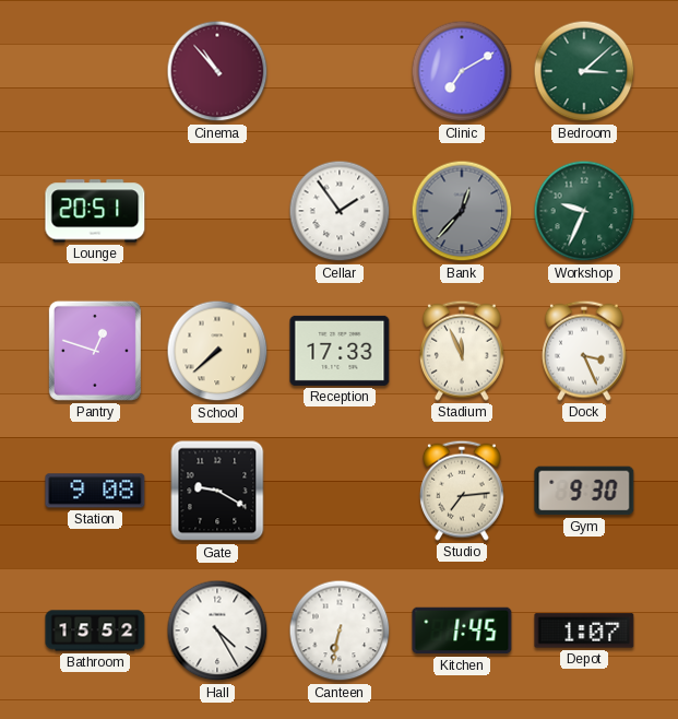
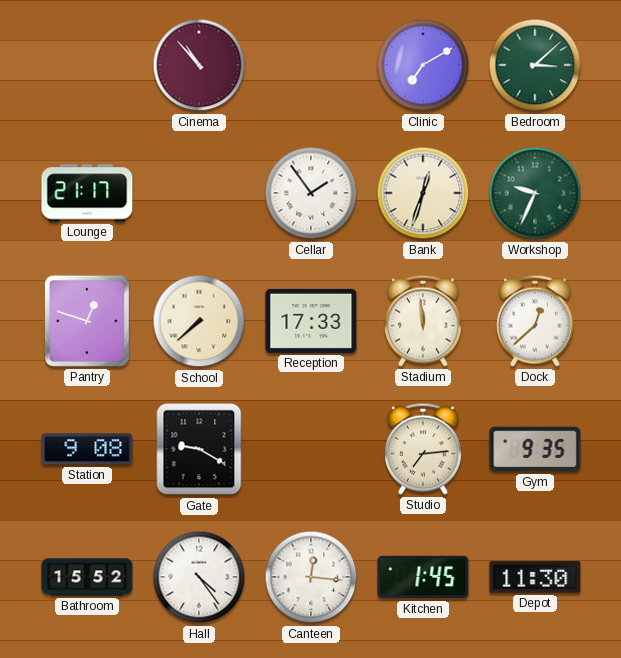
Lounge: 20:51 -> 21:17
Bank: 12:37 -> 12:33
Bank dial: grey -> cream
Stadium: 11:56 -> 11:59
Dock: 3:26 -> 12:38
Gym: 9:30 -> 9:35
Hall: 4:25 -> 4:24
Canteen: 6:32 -> 12:16
Depot: 1:07 -> 11:30
